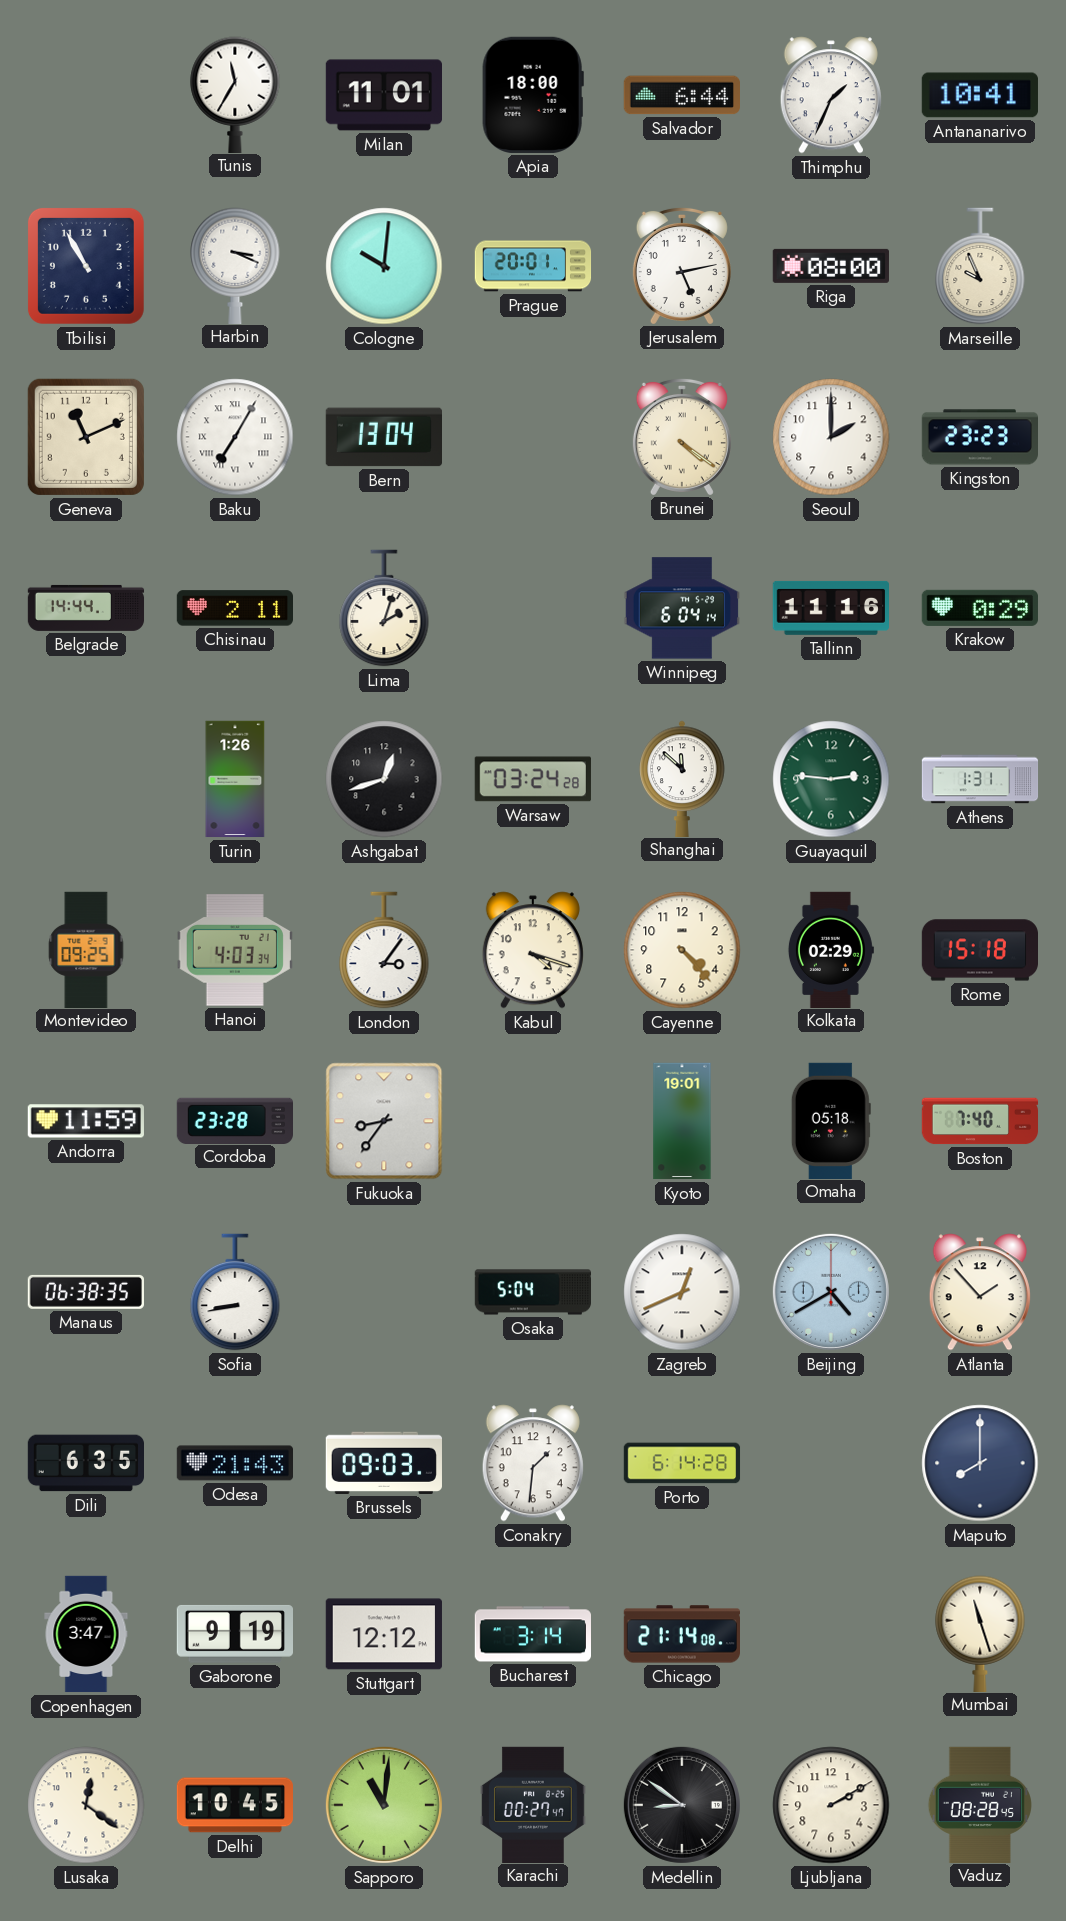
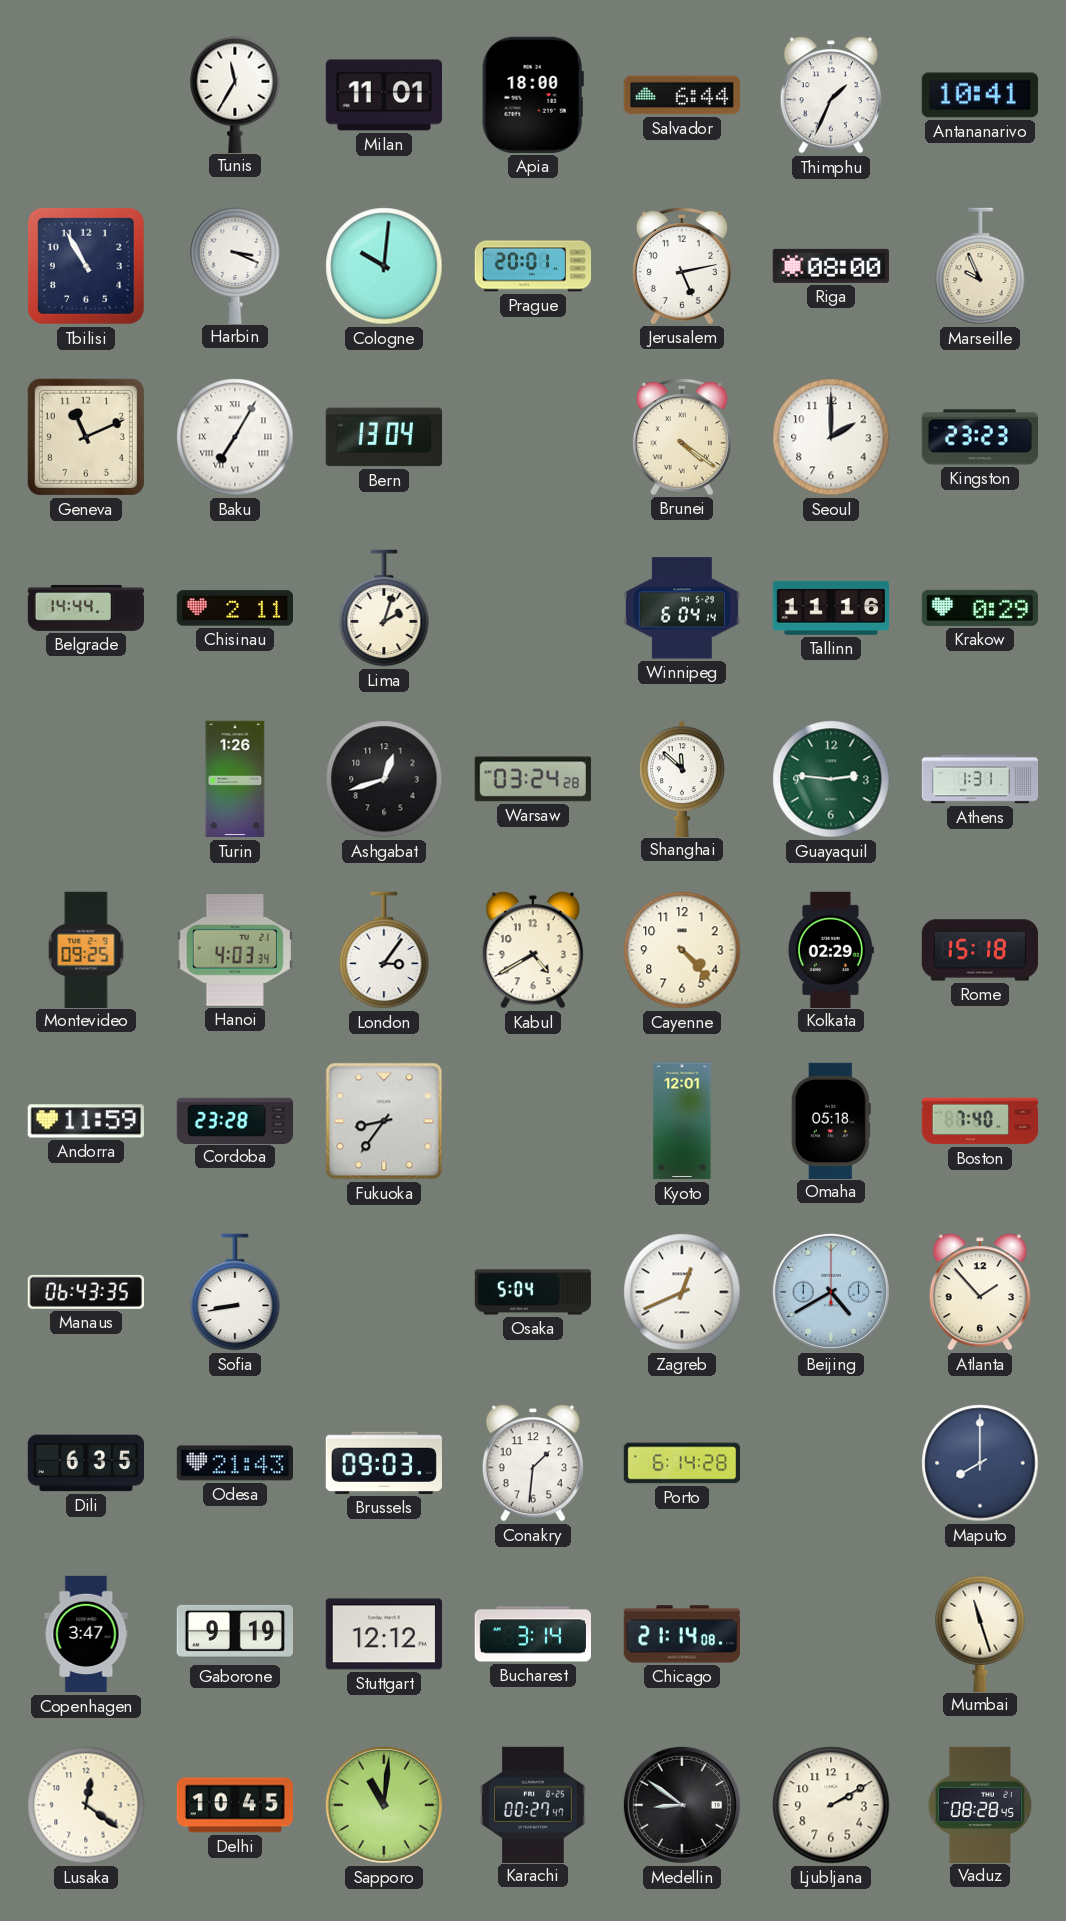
Kabul: 4:18 -> 4:40
Kyoto: 19:01 -> 12:01
Manaus: 06:38 -> 06:43
